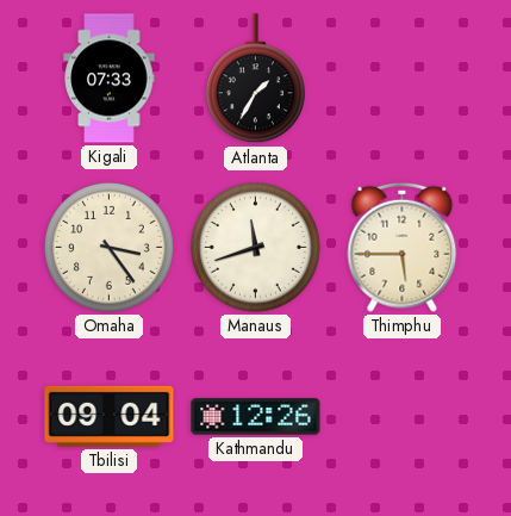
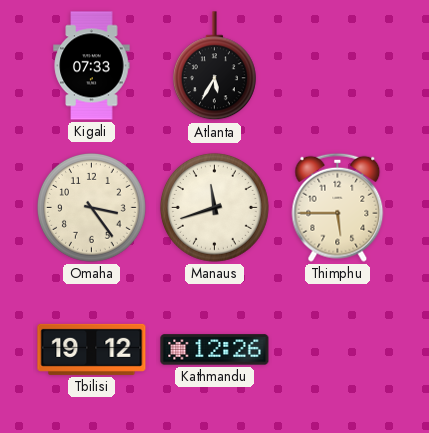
Atlanta: 1:35 -> 5:35
Tbilisi: 09:04 -> 19:12
